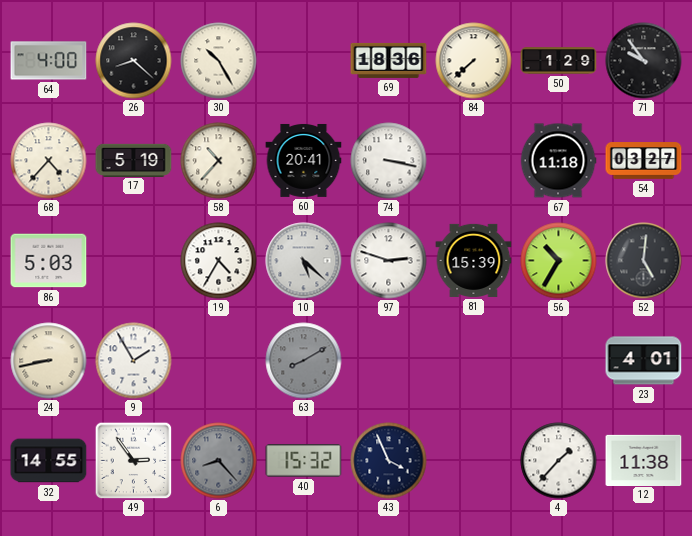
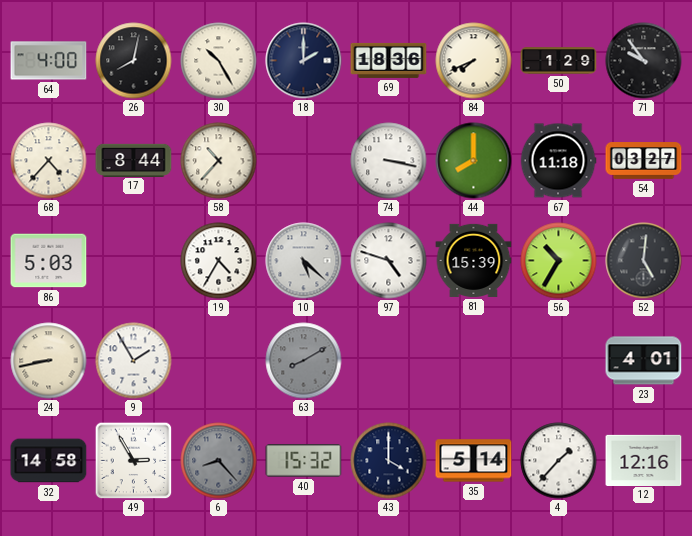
26: 8:22 -> 8:02
18: none -> 2:00
84: 7:38 -> 7:41
17: 5:19 -> 8:44
60: 20:41 -> none
44: none -> 8:00
97: 2:48 -> 4:48
32: 14:55 -> 14:58
49: 2:54 -> 2:55
43: 3:56 -> 4:00
35: none -> 5:14
12: 11:38 -> 12:16
